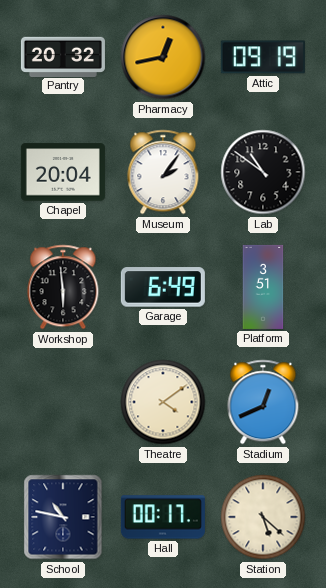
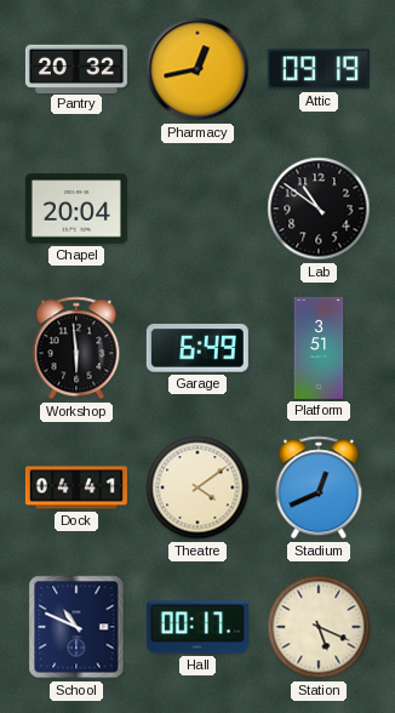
Museum: 2:06 -> none
Dock: none -> 04:41
School: 10:47 -> 10:49
Station: 5:22 -> 5:19
